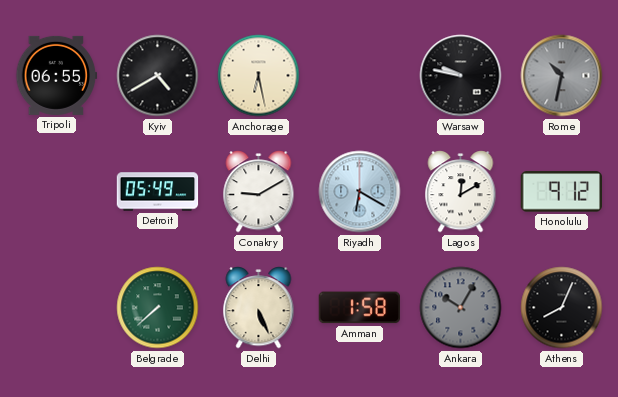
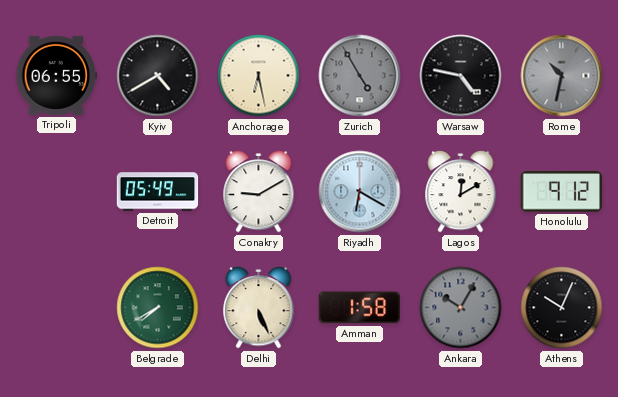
Zurich: none -> 4:55
Warsaw: 9:47 -> 4:47
Belgrade: 7:38 -> 7:40
Athens: 8:04 -> 10:04
